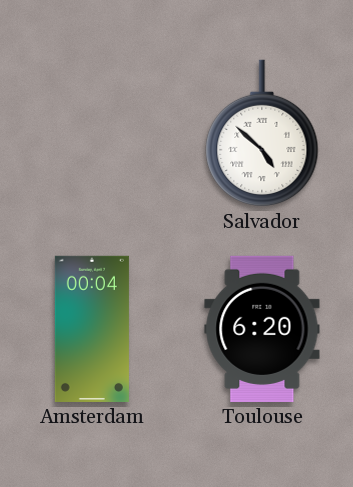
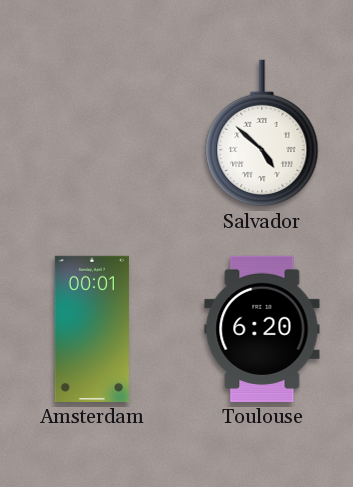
Amsterdam: 00:04 -> 00:01
